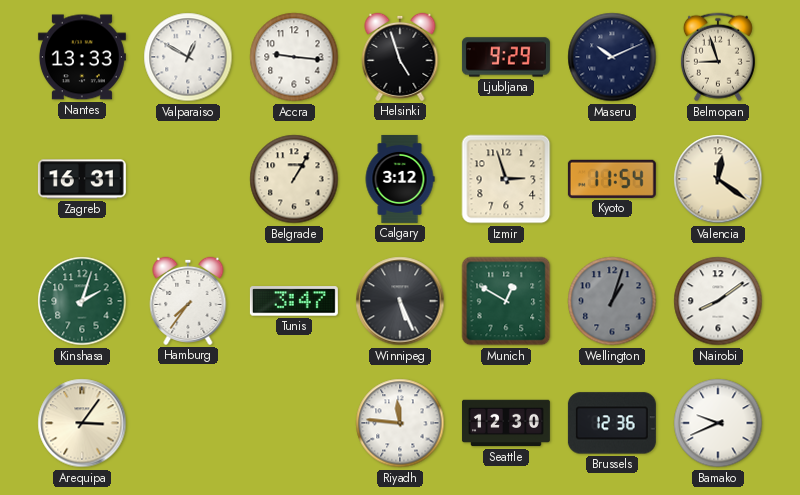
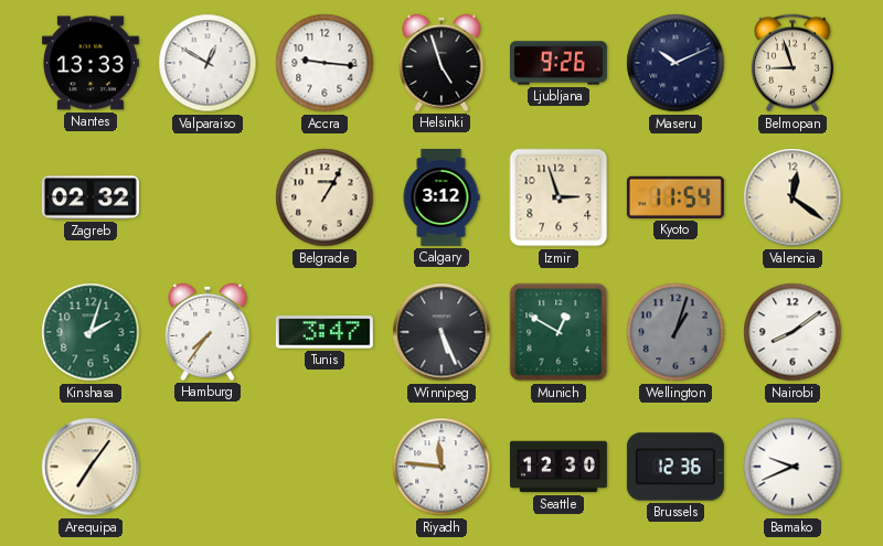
Ljubljana: 9:29 -> 9:26
Zagreb: 16:31 -> 02:32
Arequipa: 3:06 -> 7:06
